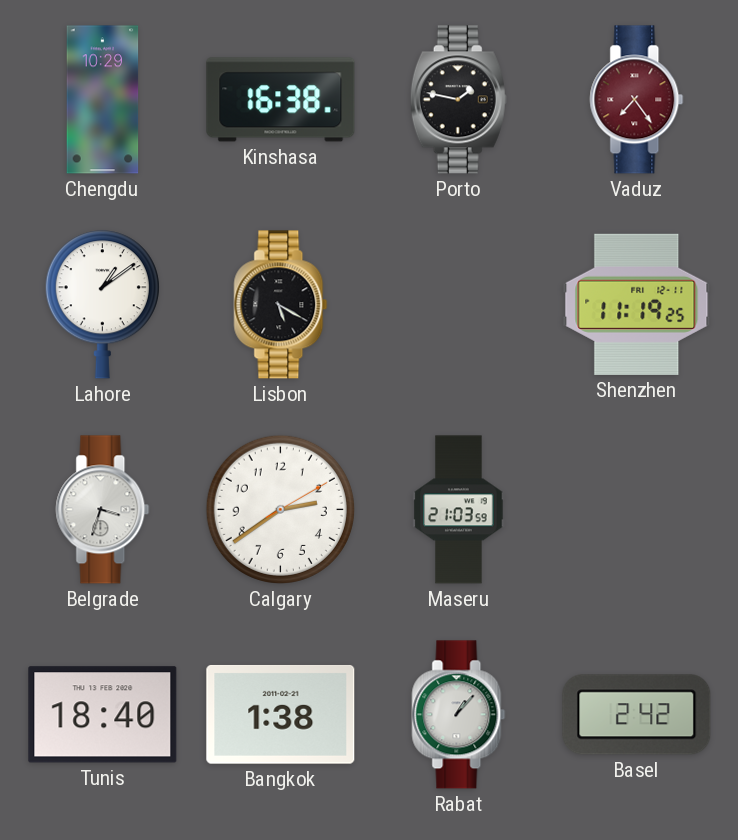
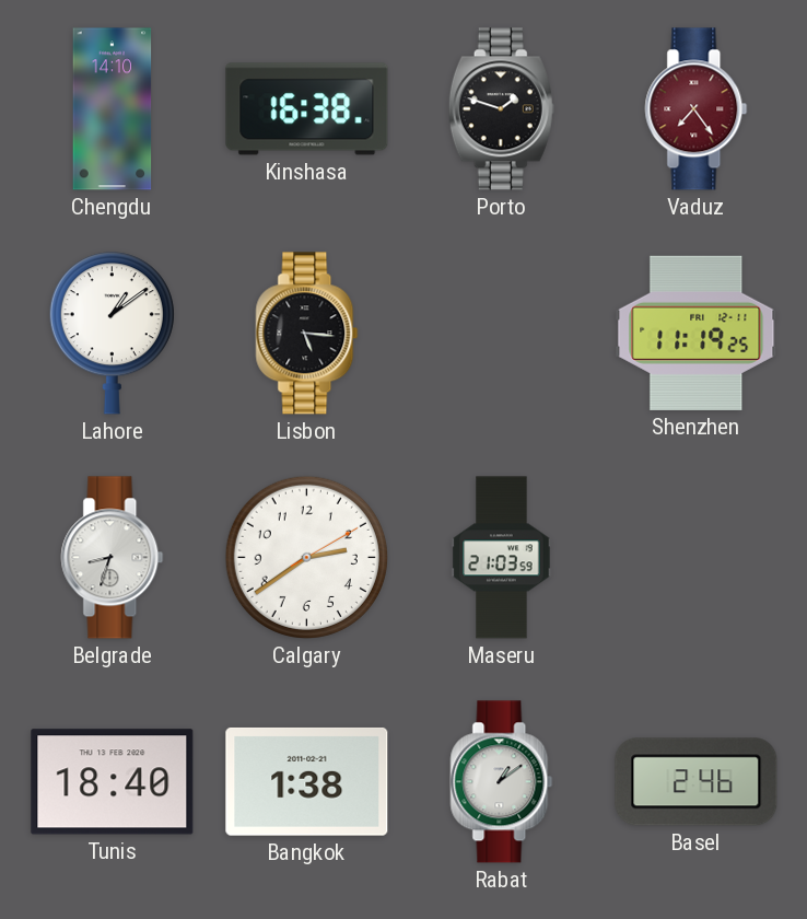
Chengdu: 10:29 -> 14:10
Porto: 1:47 -> 1:48
Lisbon: 5:20 -> 5:16
Belgrade: 3:33 -> 8:33
Rabat: 1:07 -> 1:09
Basel: 2:42 -> 2:46
